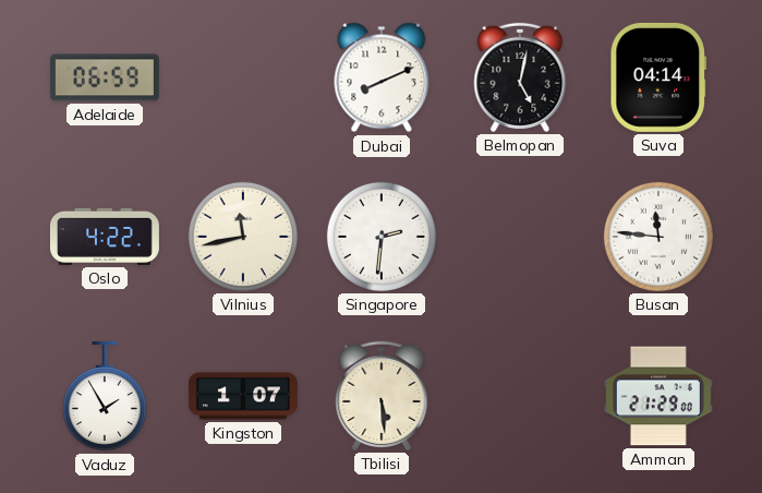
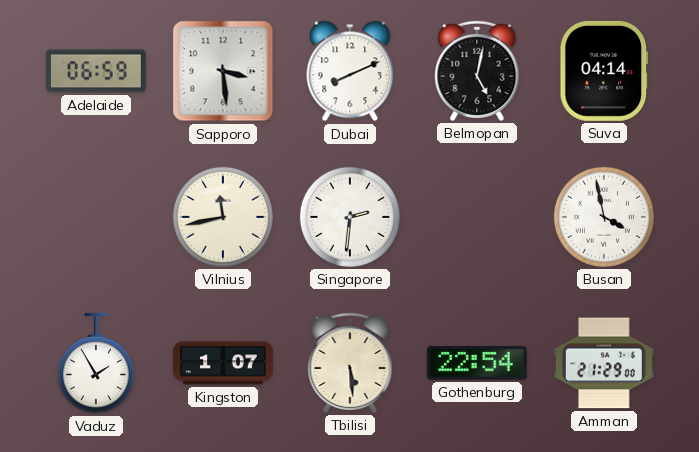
Sapporo: none -> 3:29
Oslo: 4:22 -> none
Busan: 11:46 -> 3:58
Gothenburg: none -> 22:54
